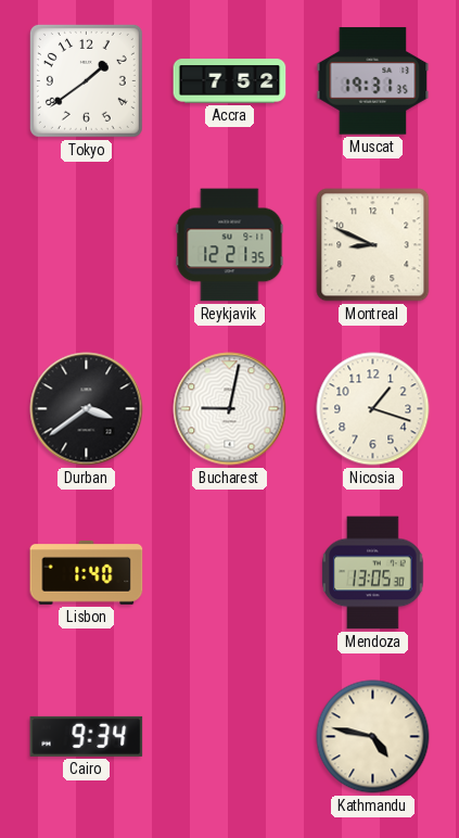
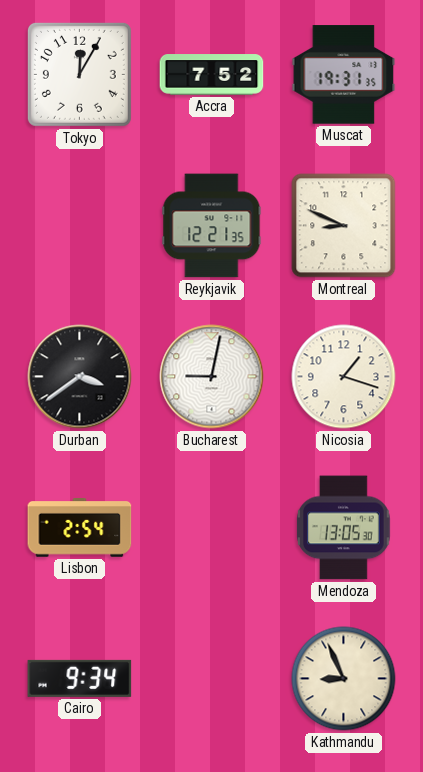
Tokyo: 1:39 -> 12:05
Lisbon: 1:40 -> 2:54
Kathmandu: 4:47 -> 8:56
